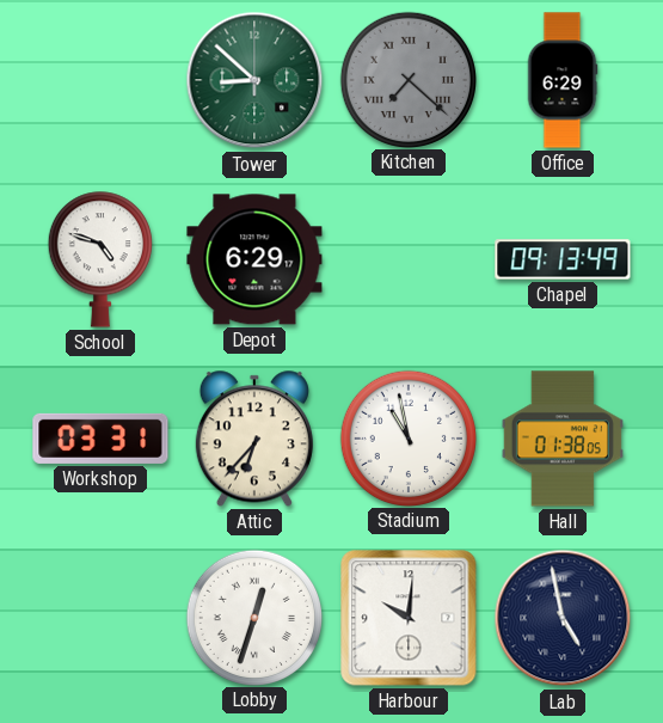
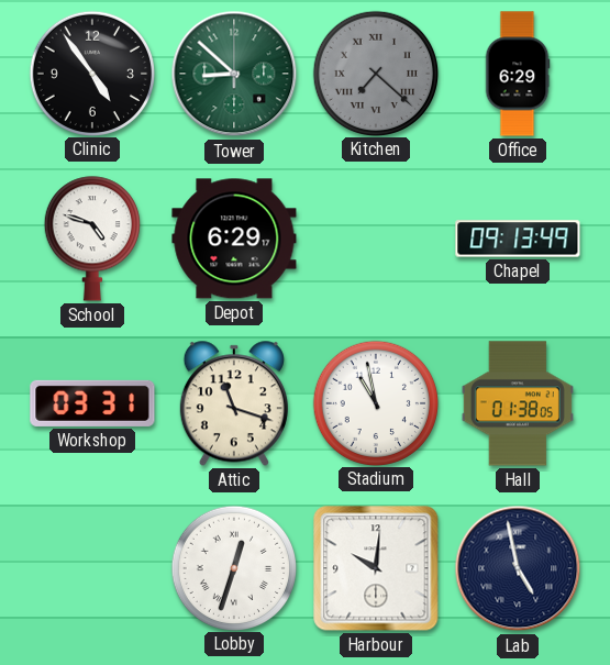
Clinic: none -> 4:54
Attic: 6:37 -> 11:18
